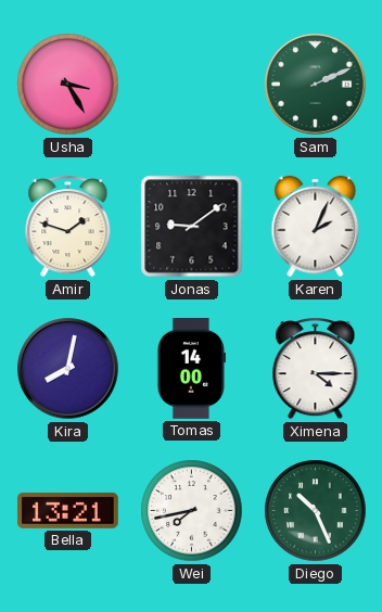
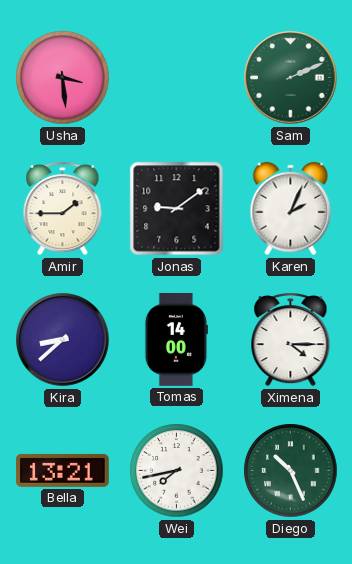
Usha: 3:25 -> 3:29
Amir: 1:48 -> 1:45
Kira: 8:02 -> 8:38
